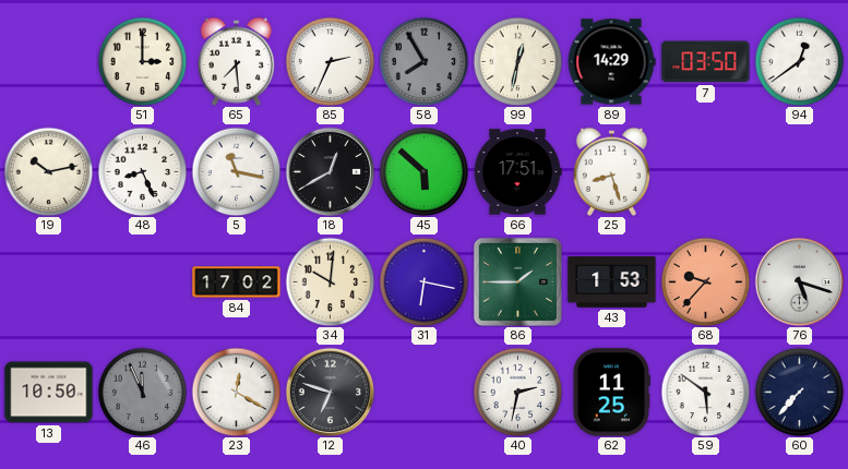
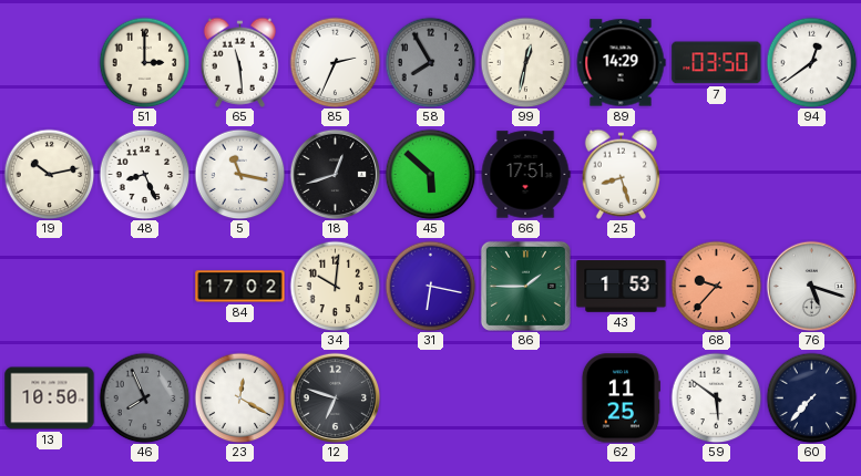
65: 7:29 -> 11:29
18: 12:40 -> 12:42
46: 11:56 -> 7:56
40: 2:32 -> none
